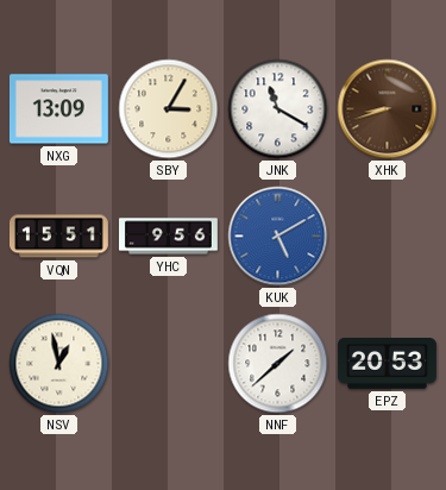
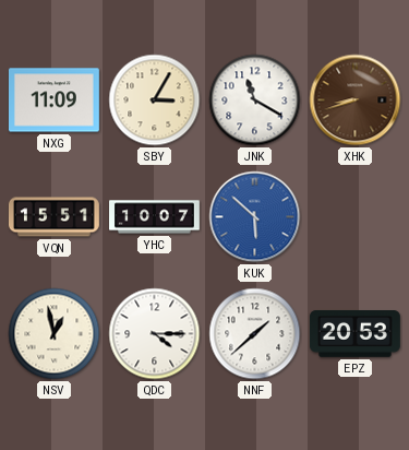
NXG: 13:09 -> 11:09
YHC: 9:56 -> 10:07
KUK: 5:10 -> 5:52
QDC: none -> 4:15
